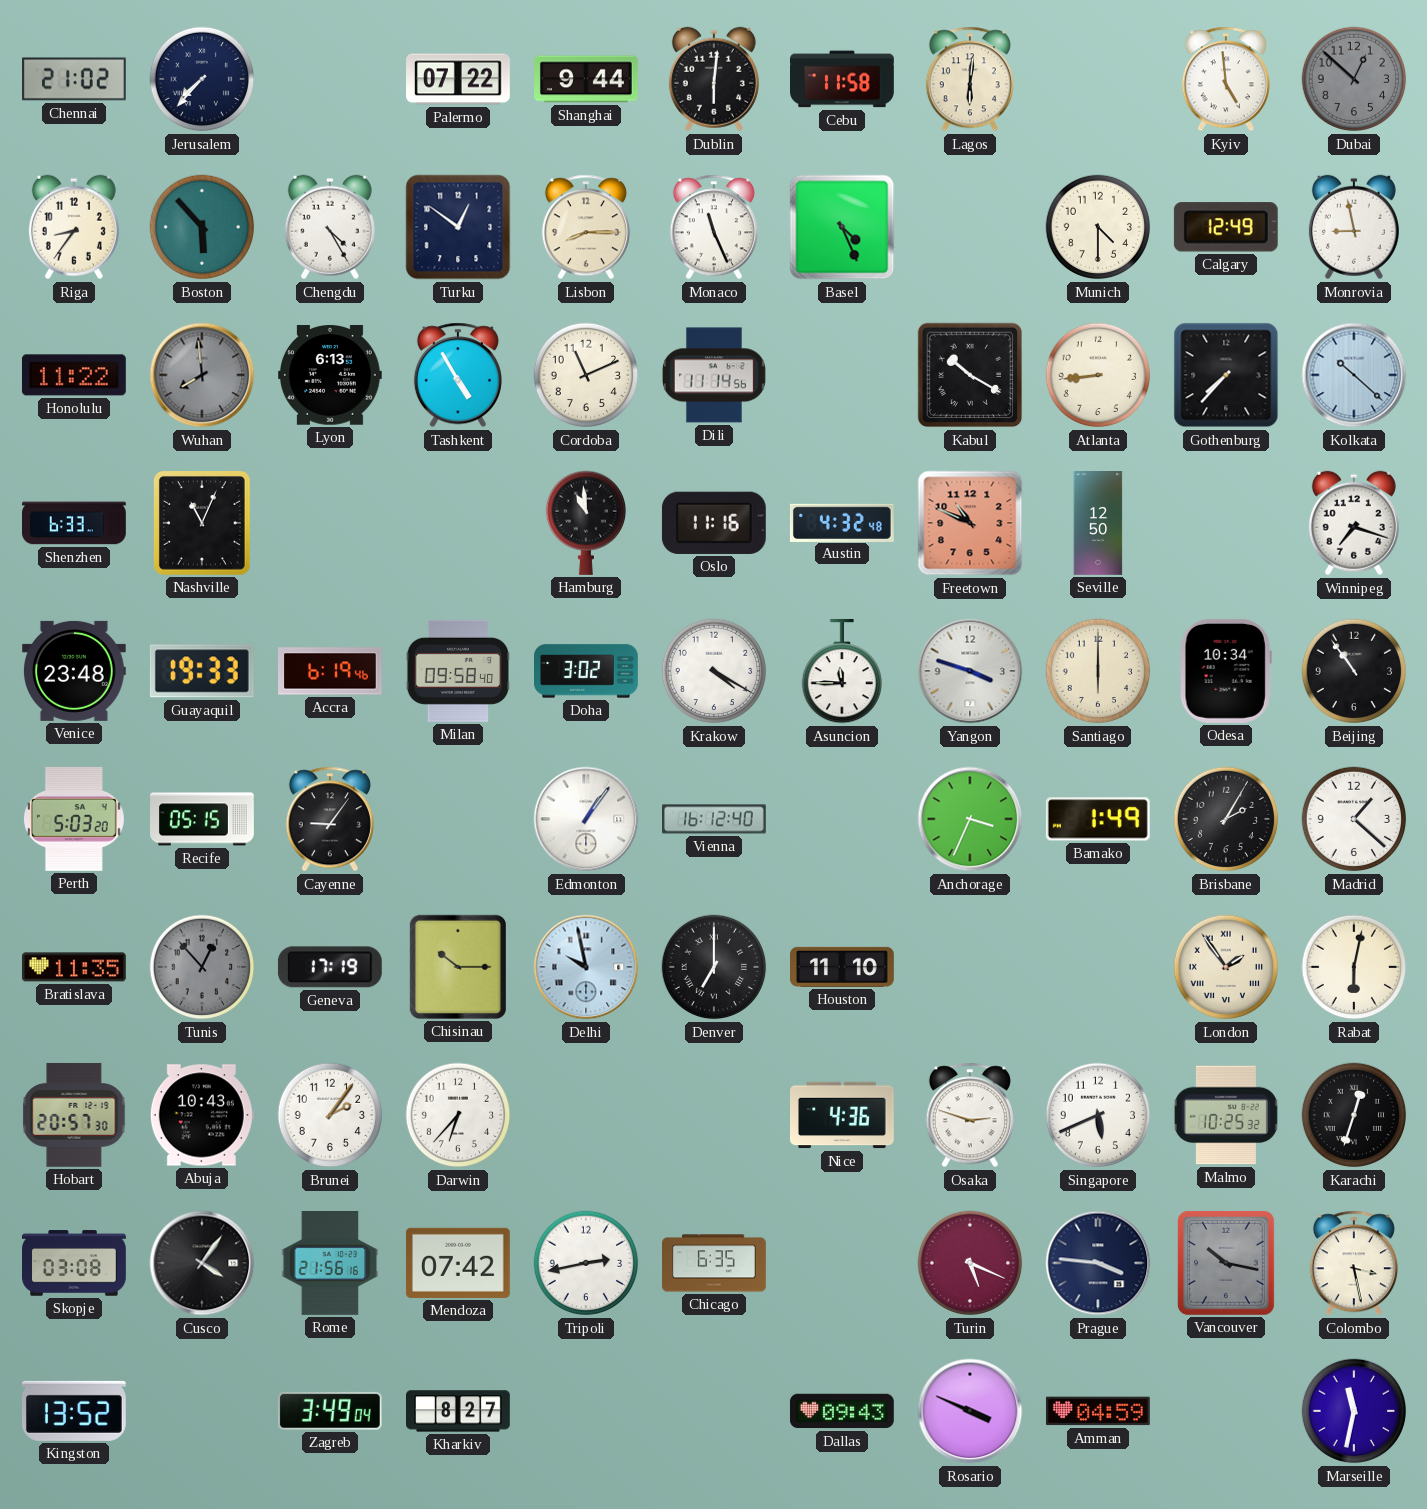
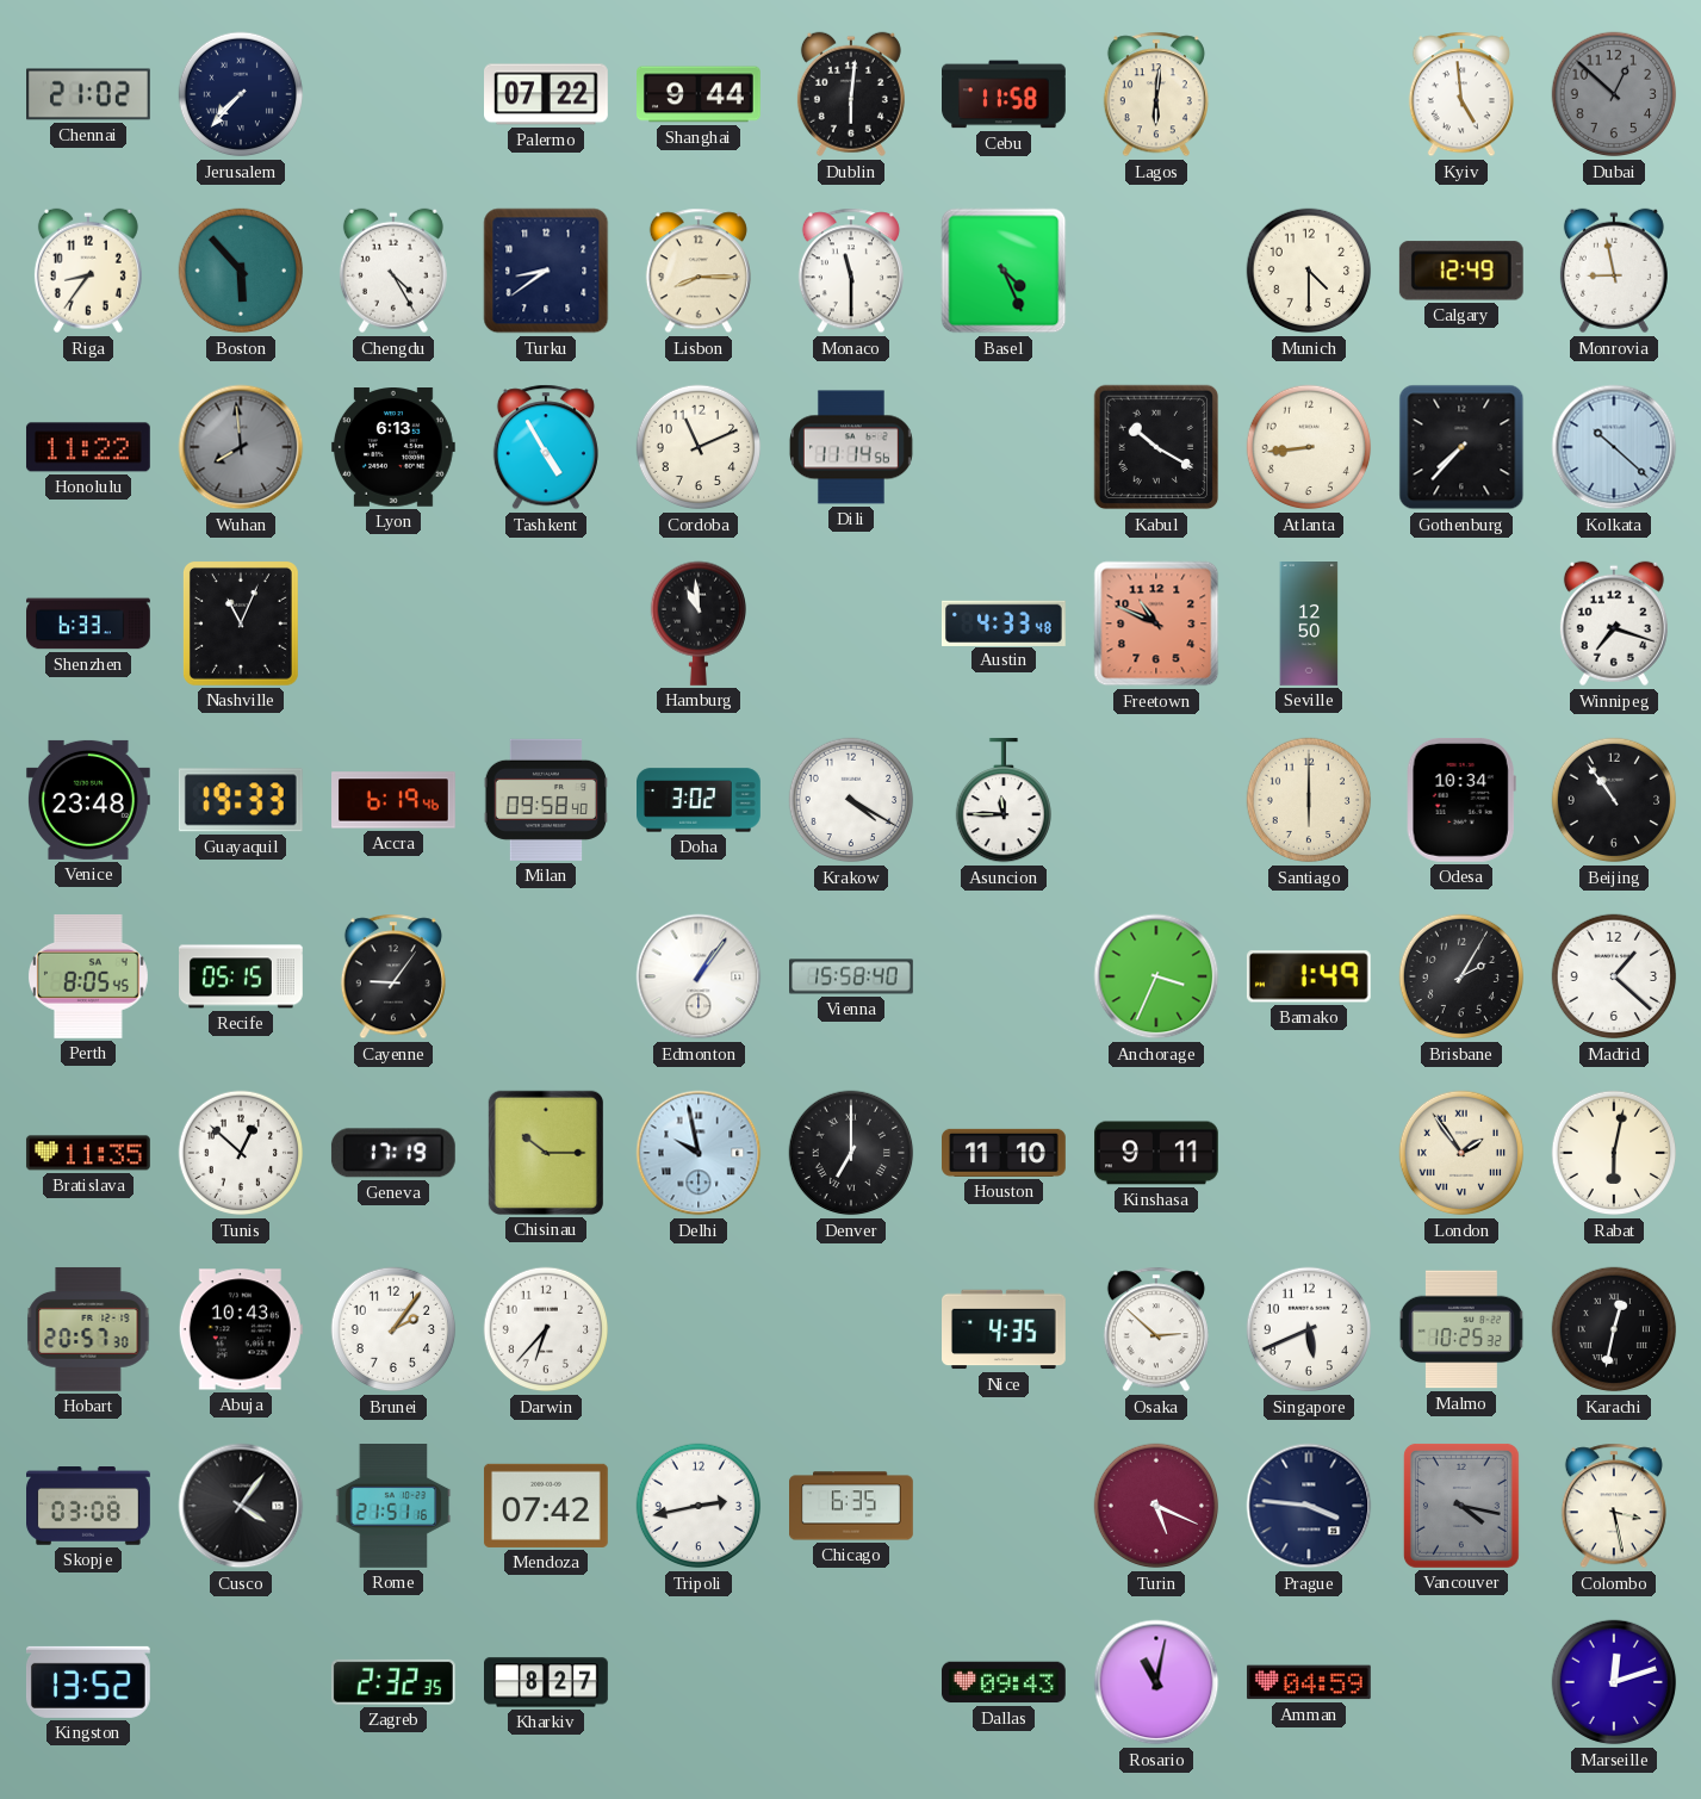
Turku: 12:51 -> 8:39
Monaco: 11:26 -> 11:30
Oslo: 11:16 -> none
Austin: 4:32 -> 4:33
Yangon: 3:48 -> none
Perth: 5:03 -> 8:05
Vienna: 16:12 -> 15:58
Tunis: 12:53 -> 12:52
Tunis dial: grey -> white
Kinshasa: none -> 9:11
Nice: 4:36 -> 4:35
Osaka: 2:48 -> 2:52
Karachi: 12:33 -> 12:32
Rome: 21:56 -> 21:51
Vancouver: 10:17 -> 4:17
Zagreb: 3:49 -> 2:32
Rosario: 3:49 -> 11:02
Marseille: 11:32 -> 12:12
